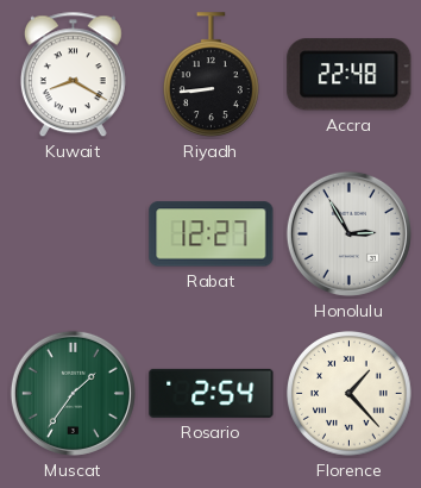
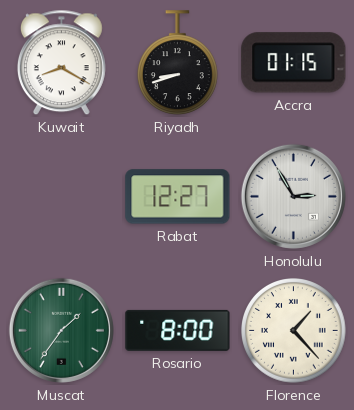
Riyadh: 8:44 -> 8:42
Accra: 22:48 -> 01:15
Rosario: 2:54 -> 8:00
